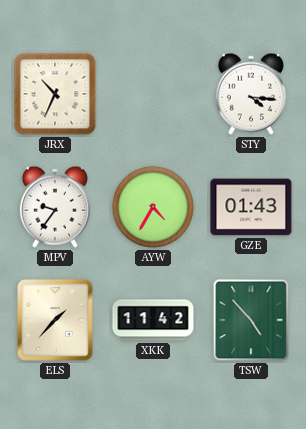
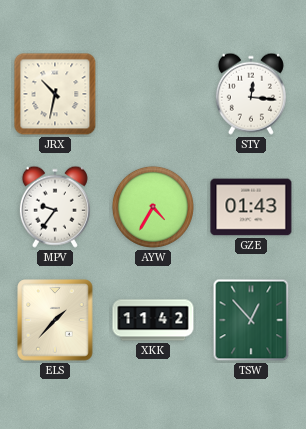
JRX: 10:34 -> 10:32
STY: 4:16 -> 12:16
TSW: 4:53 -> 12:53
